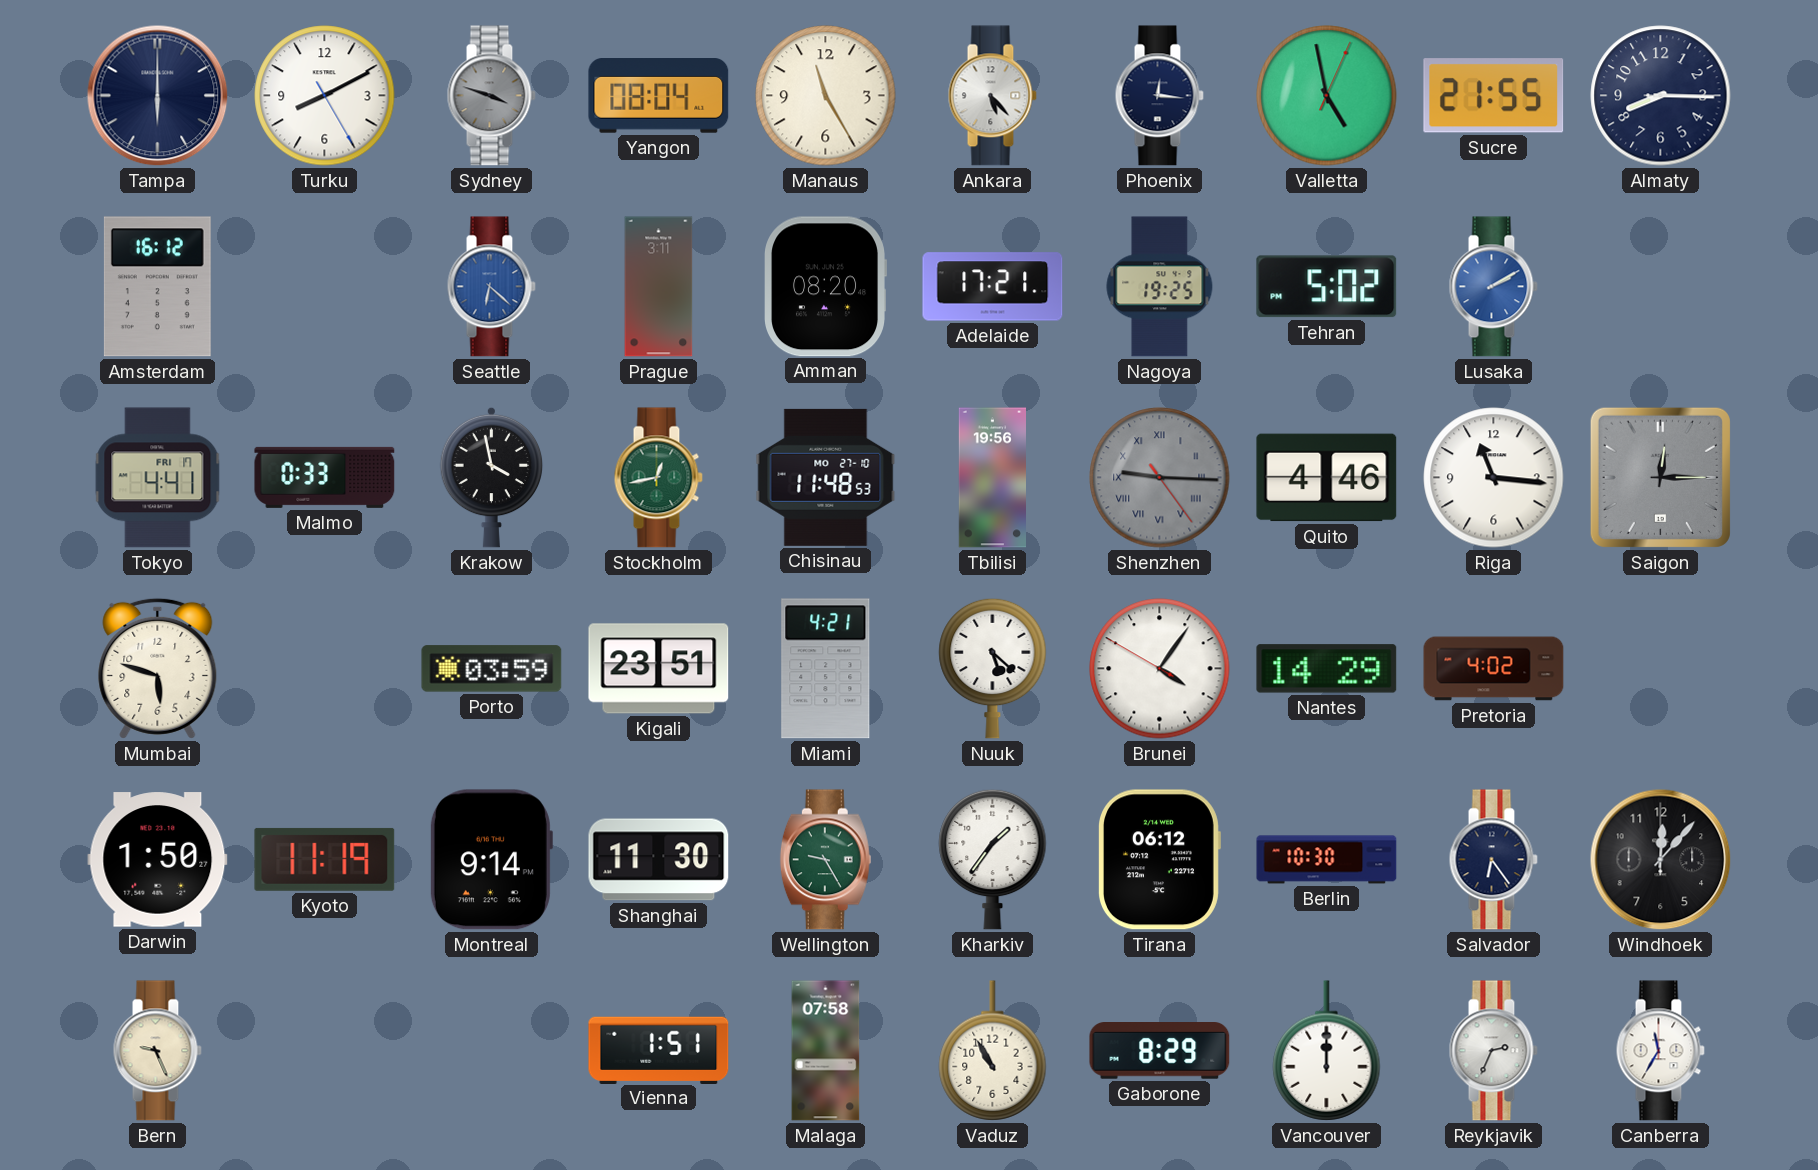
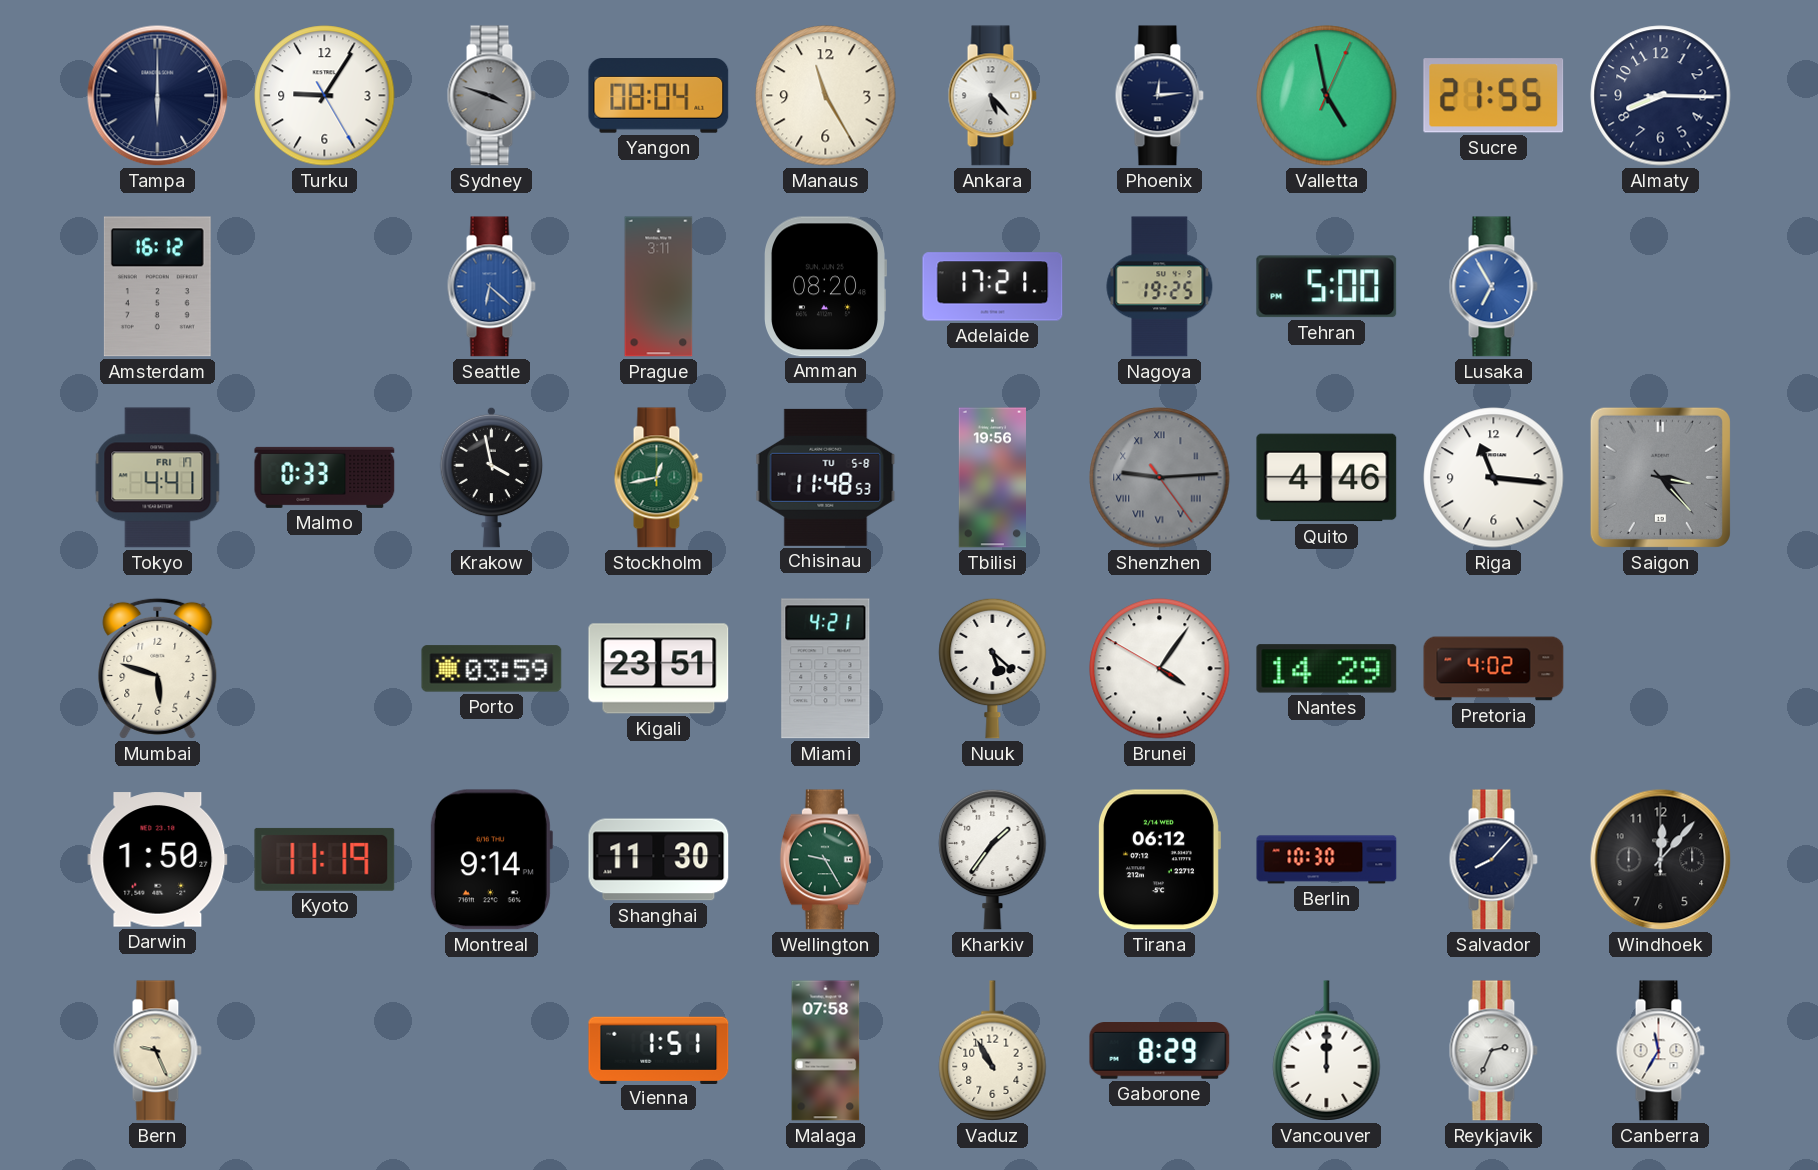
Turku: 8:10 -> 9:05
Phoenix: 12:16 -> 12:14
Tehran: 5:02 -> 5:00
Lusaka: 2:10 -> 6:55
Chisinau date: MO 27-10 -> TU 5-8
Shenzhen: 9:15 -> 9:14
Saigon: 12:15 -> 3:23
Salvador: 6:24 -> 8:07
